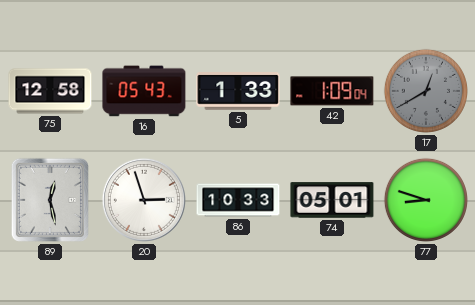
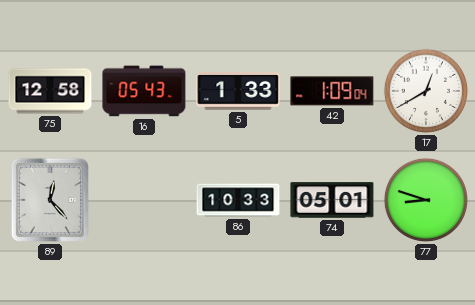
17 dial: grey -> white
89: 12:28 -> 12:23
20: 2:57 -> none
